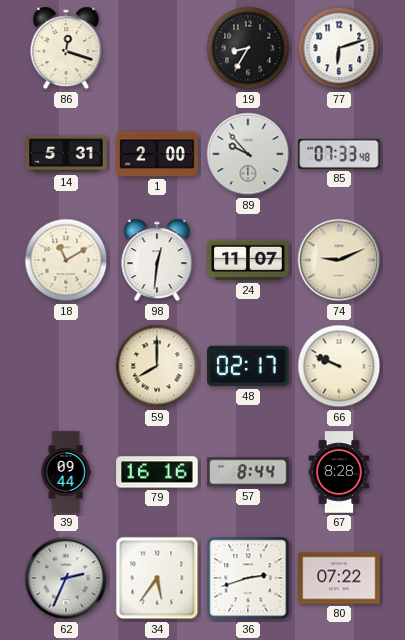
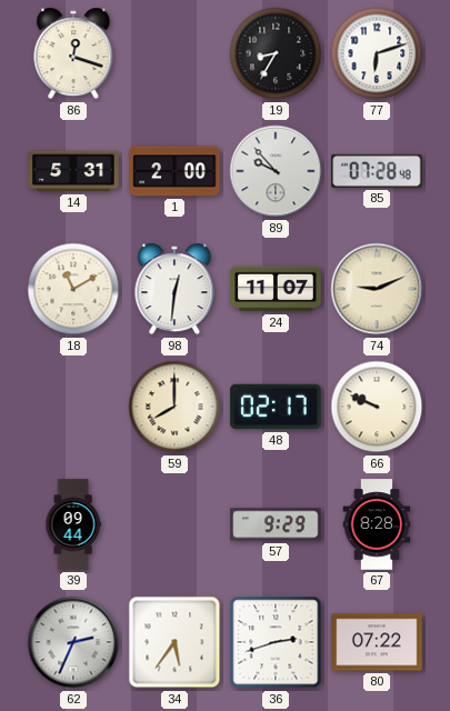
85: 07:33 -> 07:28
79: 16:16 -> none
57: 8:44 -> 9:29
